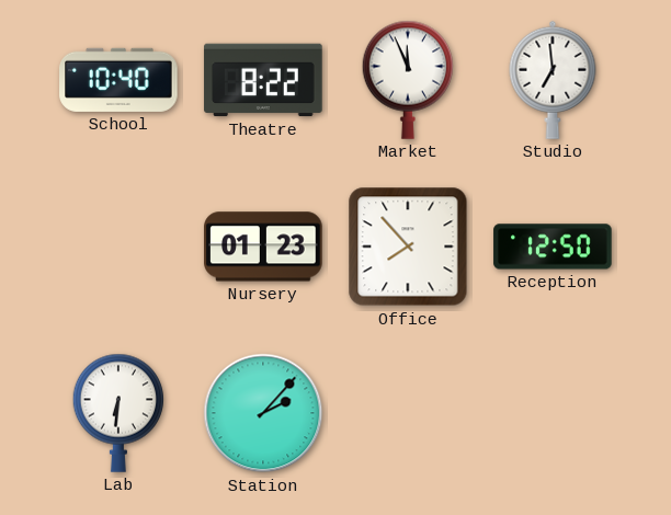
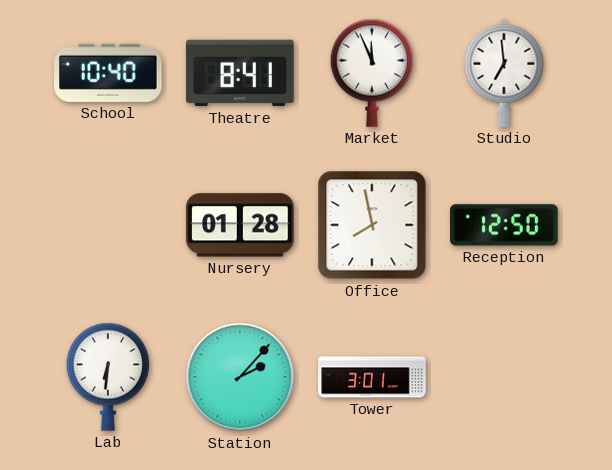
Theatre: 8:22 -> 8:41
Nursery: 01:23 -> 01:28
Office: 7:53 -> 7:58
Tower: none -> 3:01
